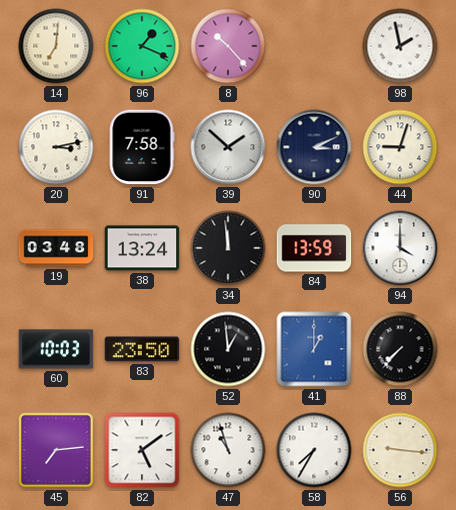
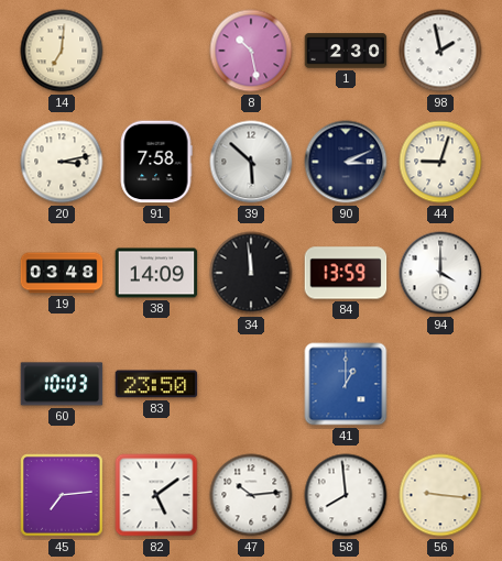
96: 1:19 -> none
8: 10:23 -> 10:28
1: none -> 2:30
39: 1:52 -> 5:52
38: 13:24 -> 14:09
52: 12:59 -> none
88: 7:37 -> none
47: 10:57 -> 10:14
58: 7:35 -> 7:59
